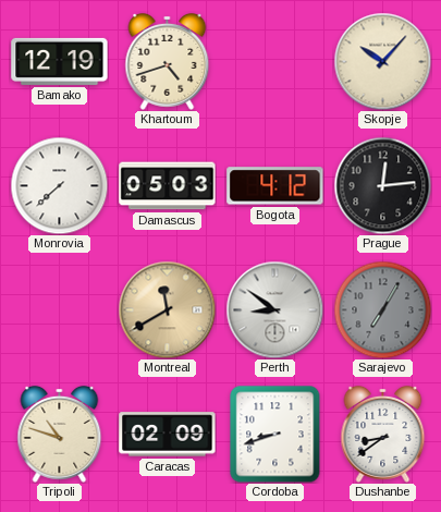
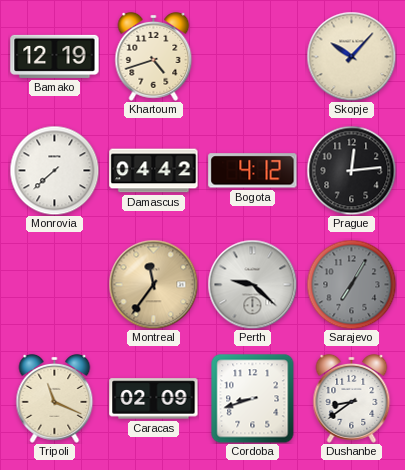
Damascus: 05:03 -> 04:42
Montreal: 11:40 -> 11:36
Perth: 8:51 -> 9:22
Tripoli: 10:48 -> 11:19
